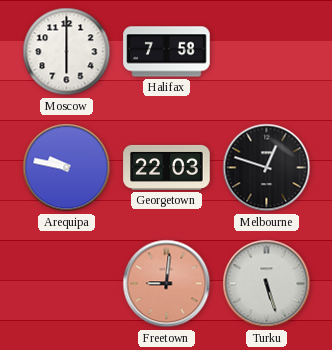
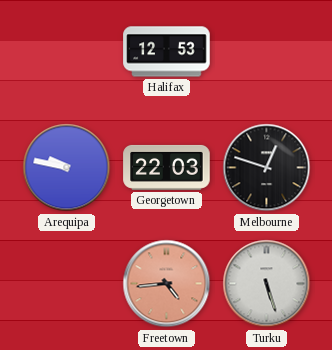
Moscow: 6:00 -> none
Halifax: 7:58 -> 12:53
Freetown: 9:01 -> 4:44
